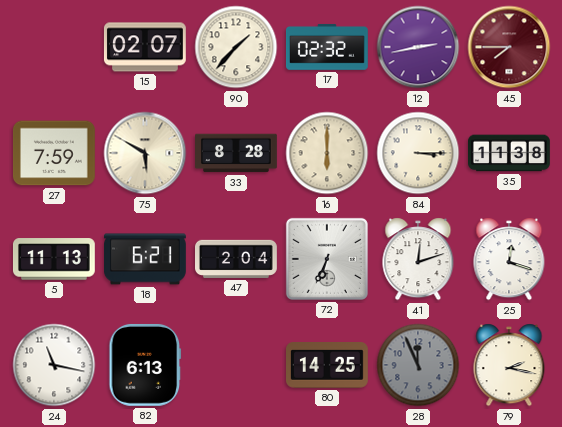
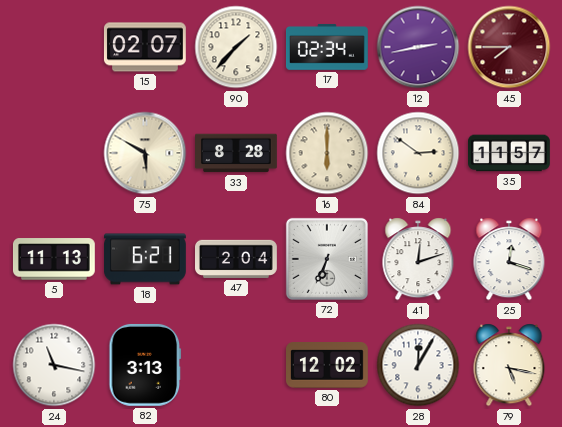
17: 02:32 -> 02:34
27: 7:59 -> none
84: 3:15 -> 2:51
35: 11:38 -> 11:57
82: 6:13 -> 3:13
80: 14:25 -> 12:02
28: 11:56 -> 12:05
28 dial: grey -> white
79: 2:17 -> 5:17
